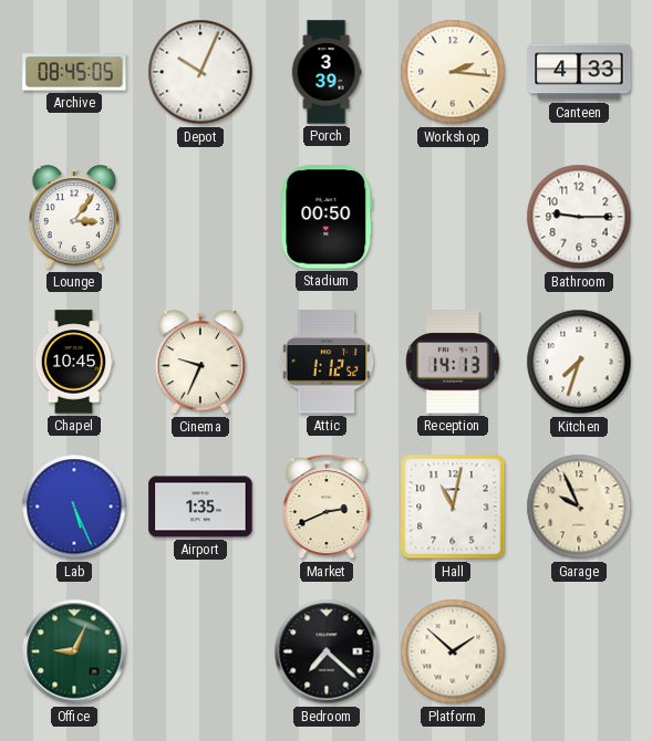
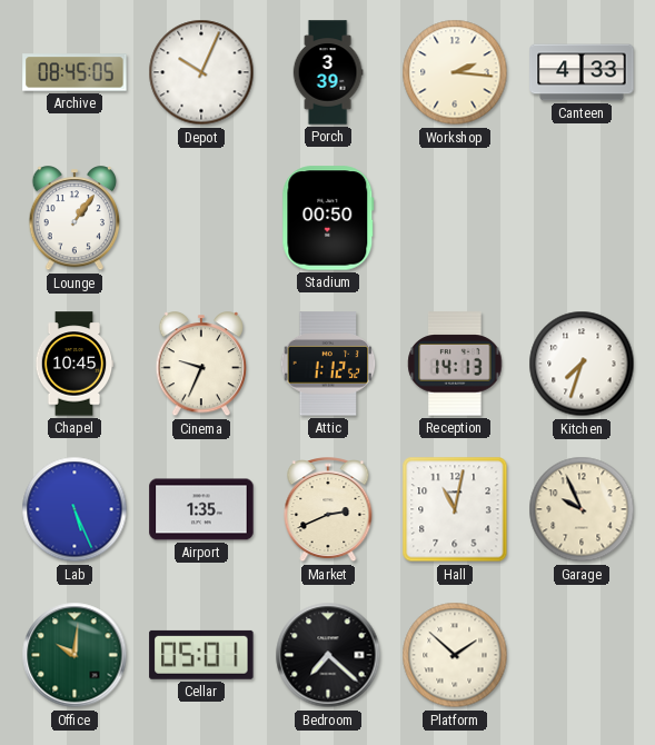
Lounge: 3:06 -> 1:06
Bathroom: 9:15 -> none
Office: 9:04 -> 10:01
Cellar: none -> 05:01
